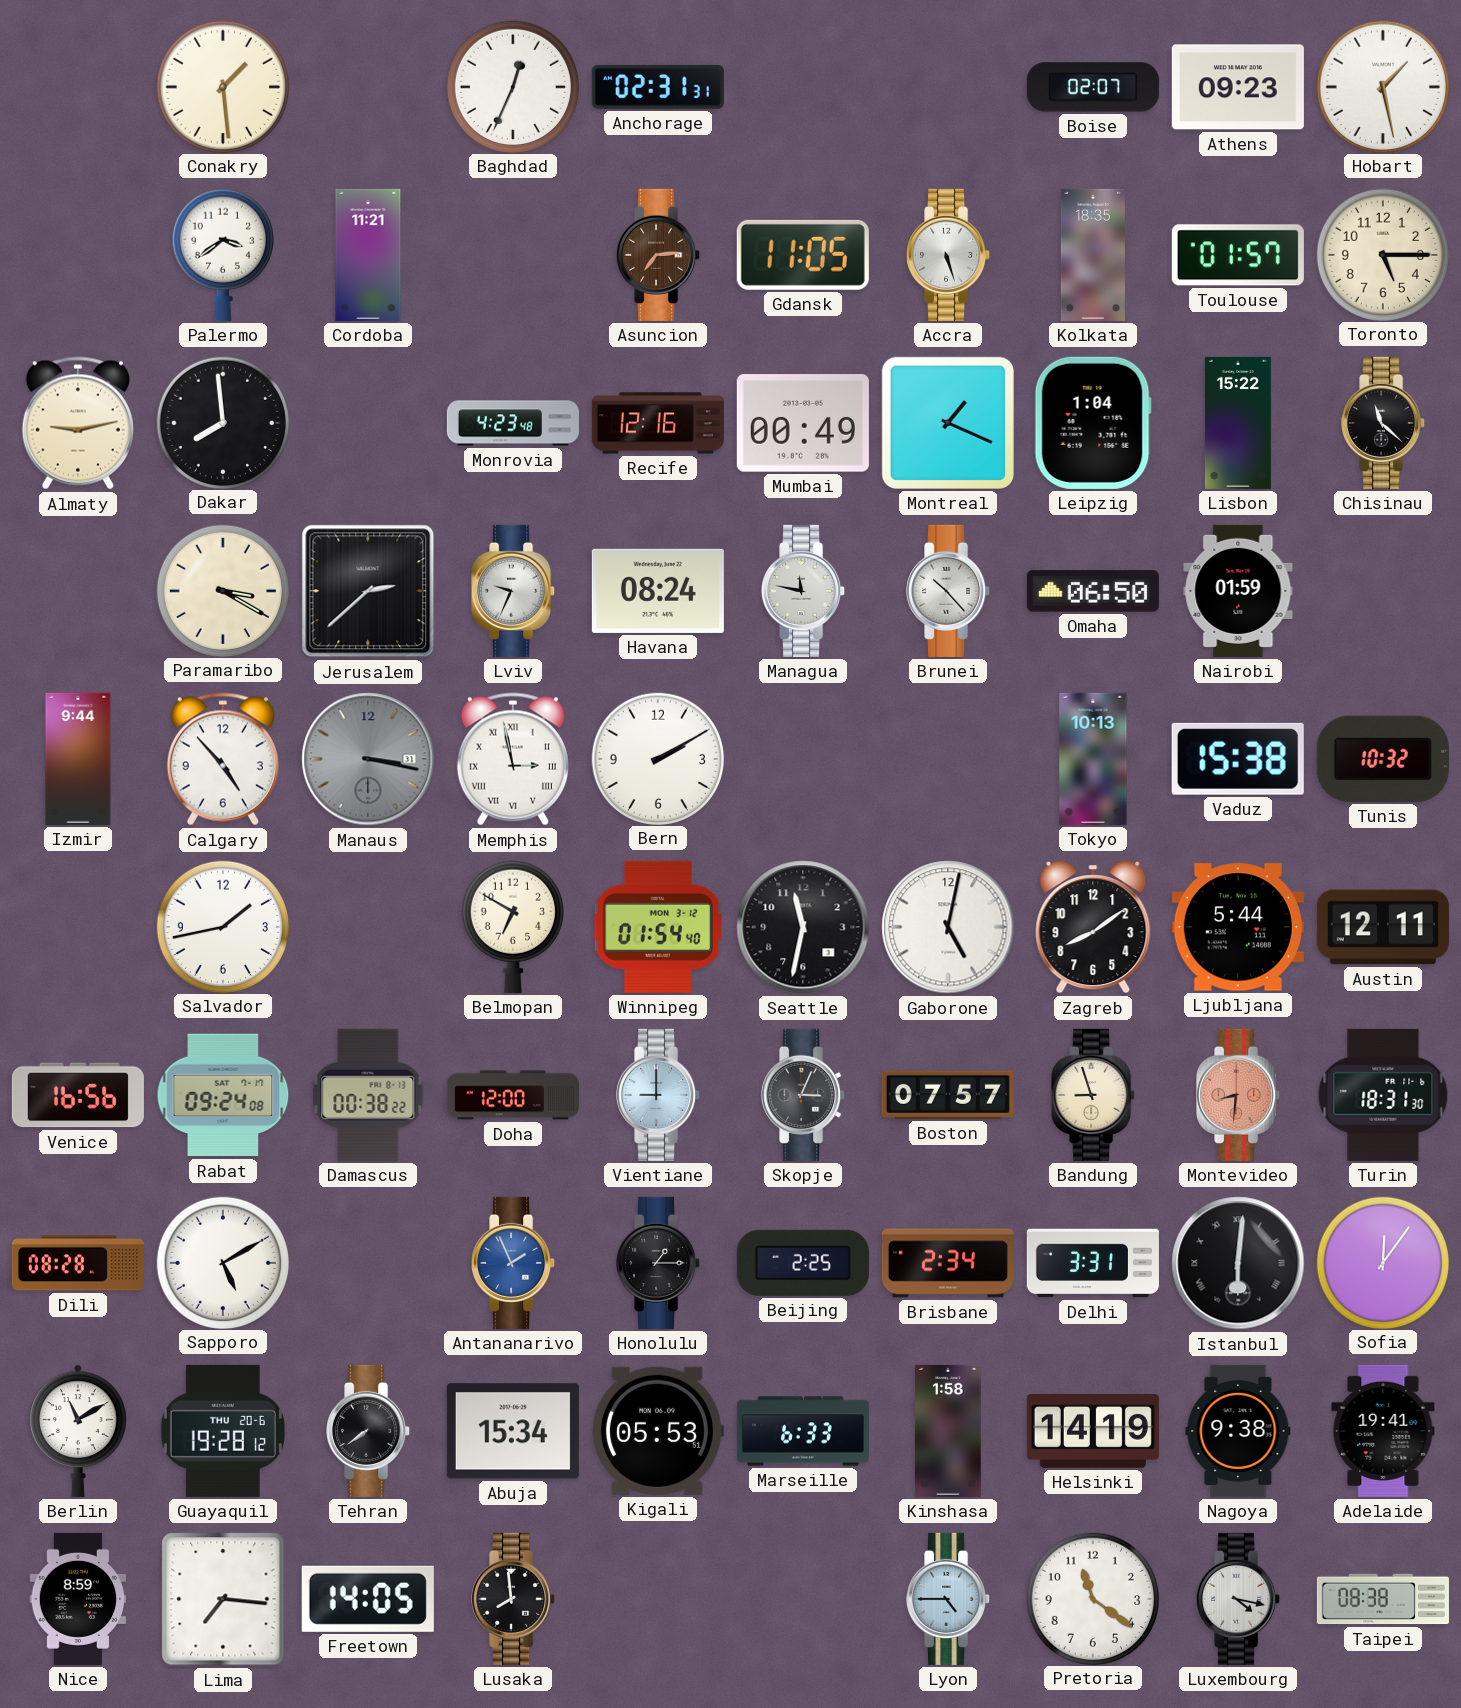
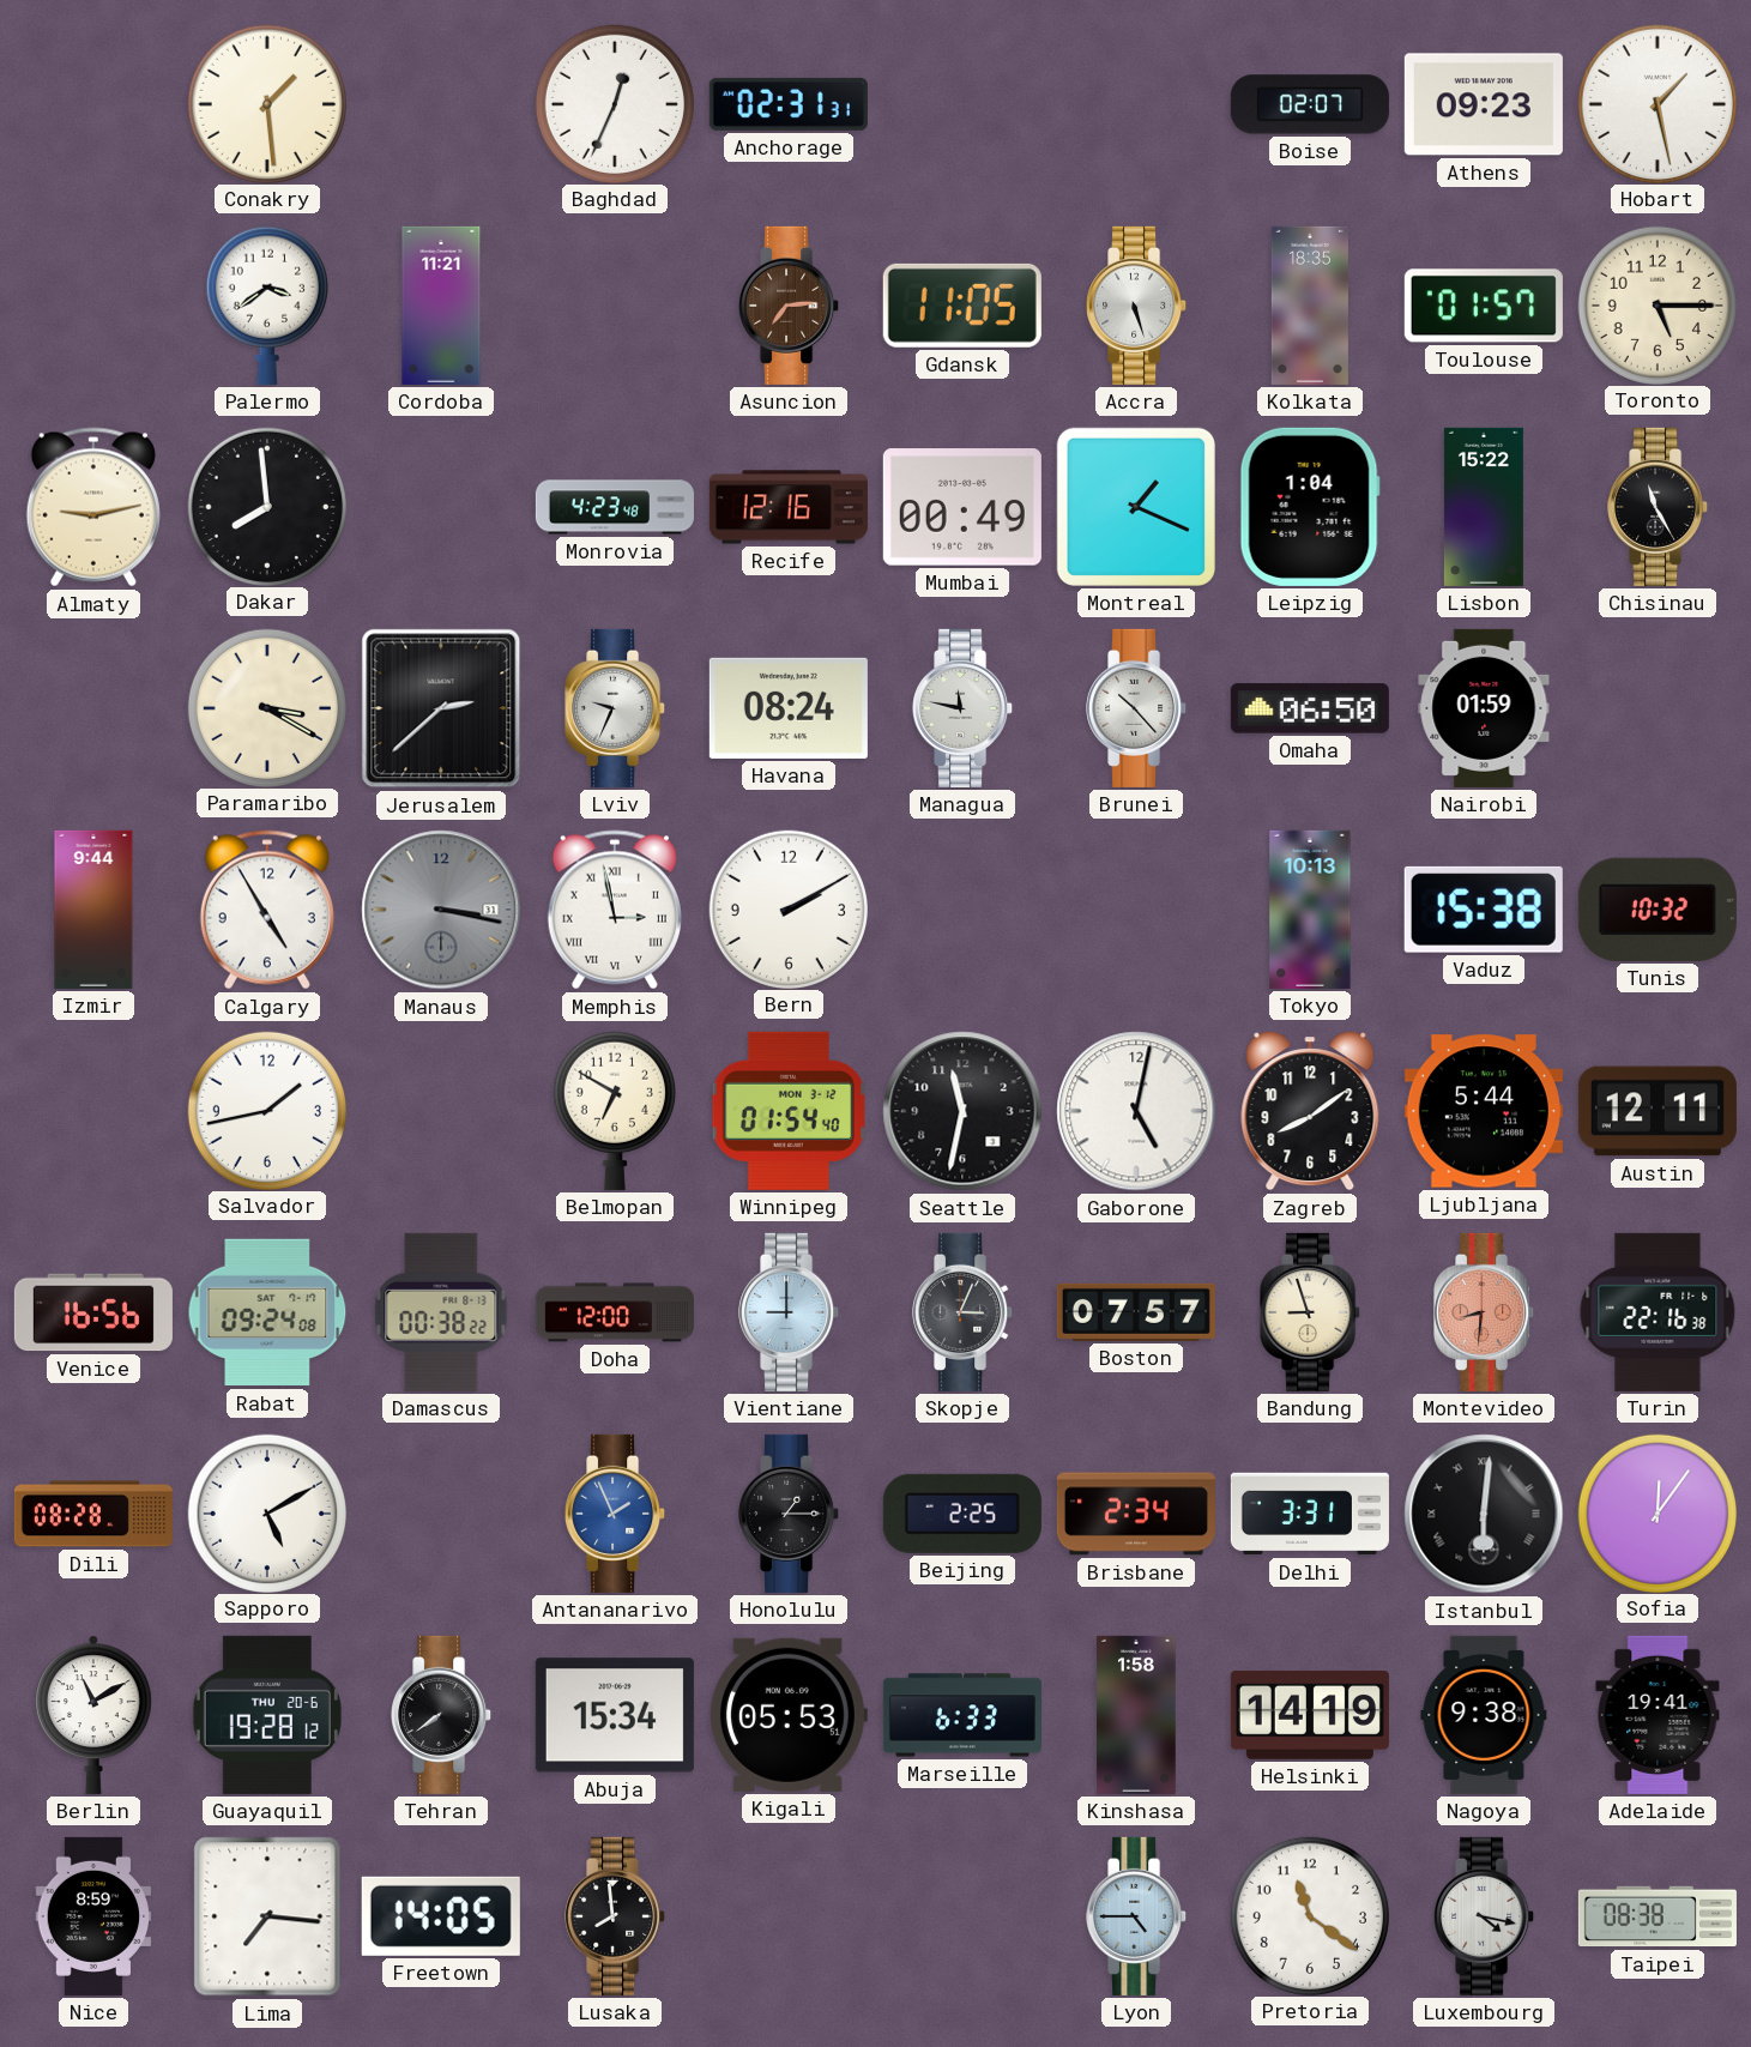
Chisinau: 11:22 -> 11:25
Calgary: 4:53 -> 4:55
Turin: 18:31 -> 22:16
